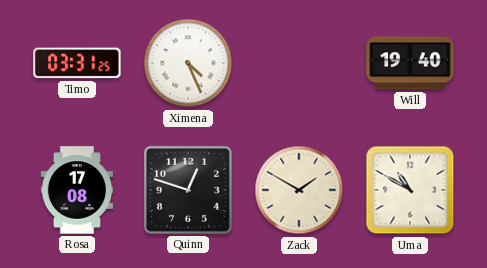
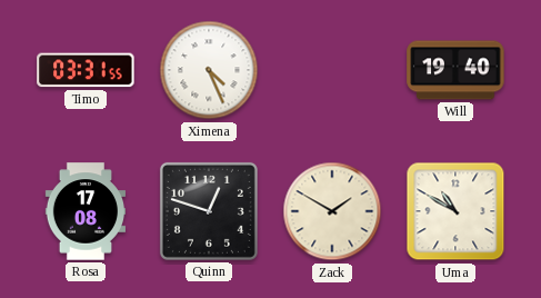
Timo: 03:31:25 -> 03:31:55
